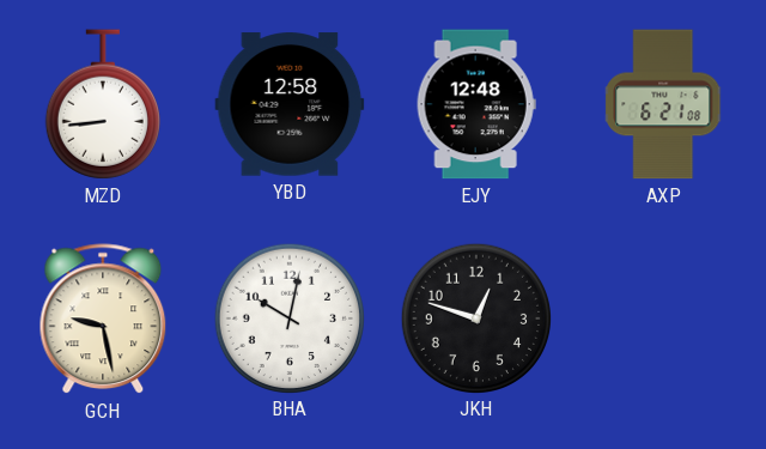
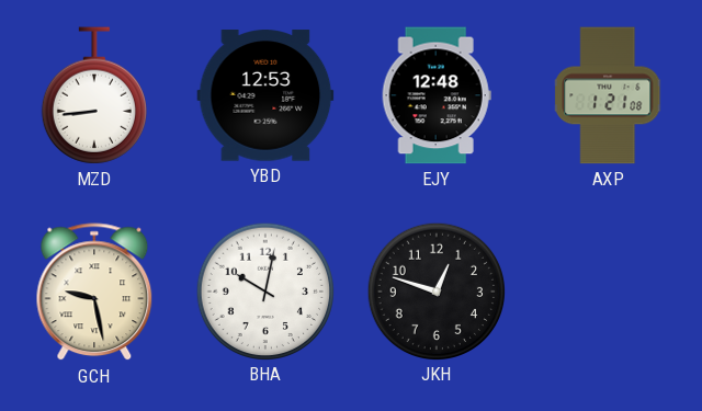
YBD: 12:58 -> 12:53
AXP: 6:21 -> 1:21
